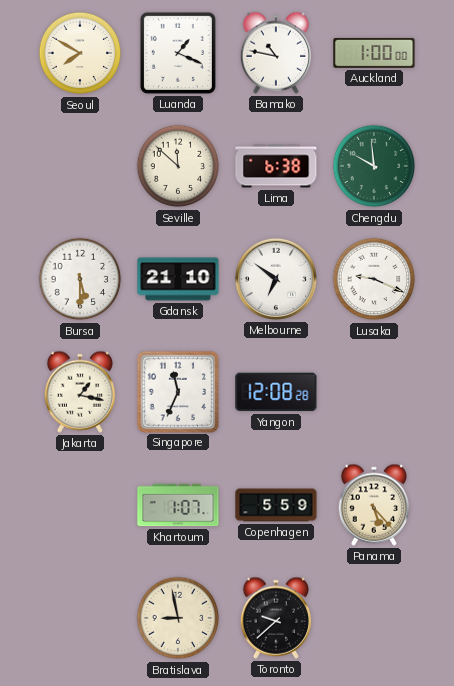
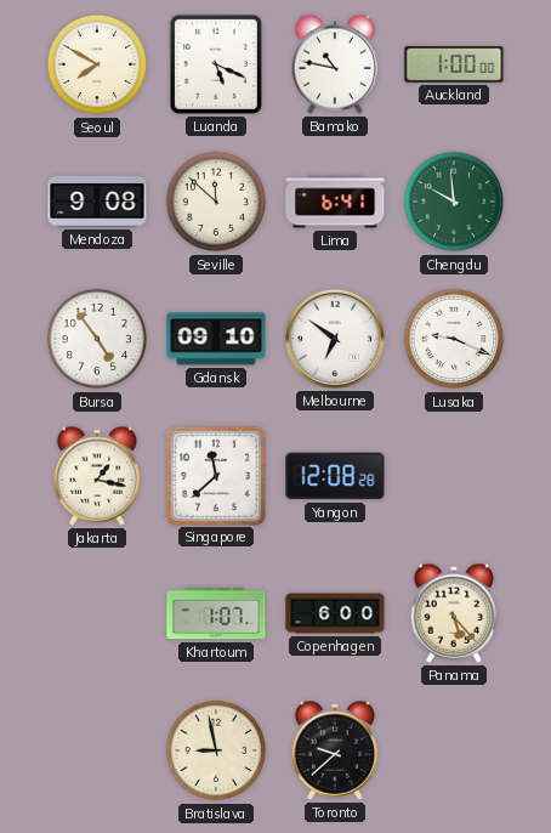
Luanda: 1:19 -> 5:19
Mendoza: none -> 9:08
Lima: 6:38 -> 6:41
Bursa: 5:30 -> 4:54
Gdansk: 21:10 -> 09:10
Singapore: 11:34 -> 11:38
Copenhagen: 5:59 -> 6:00
